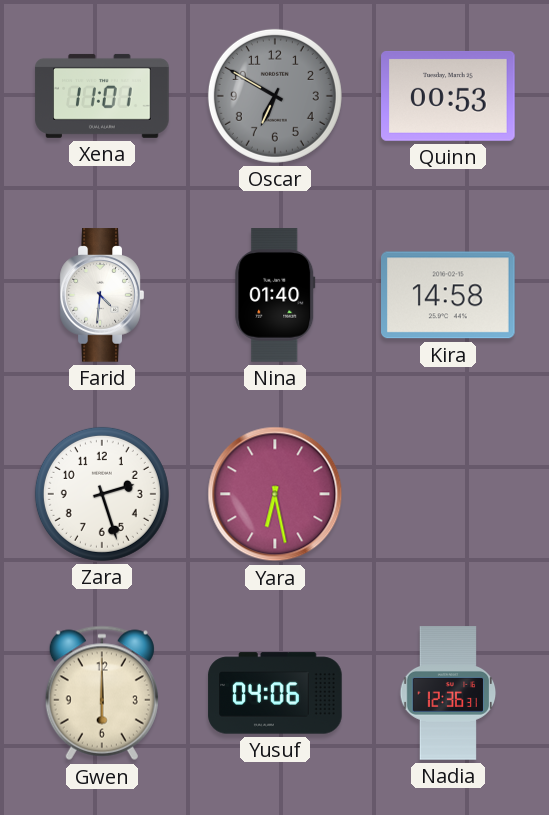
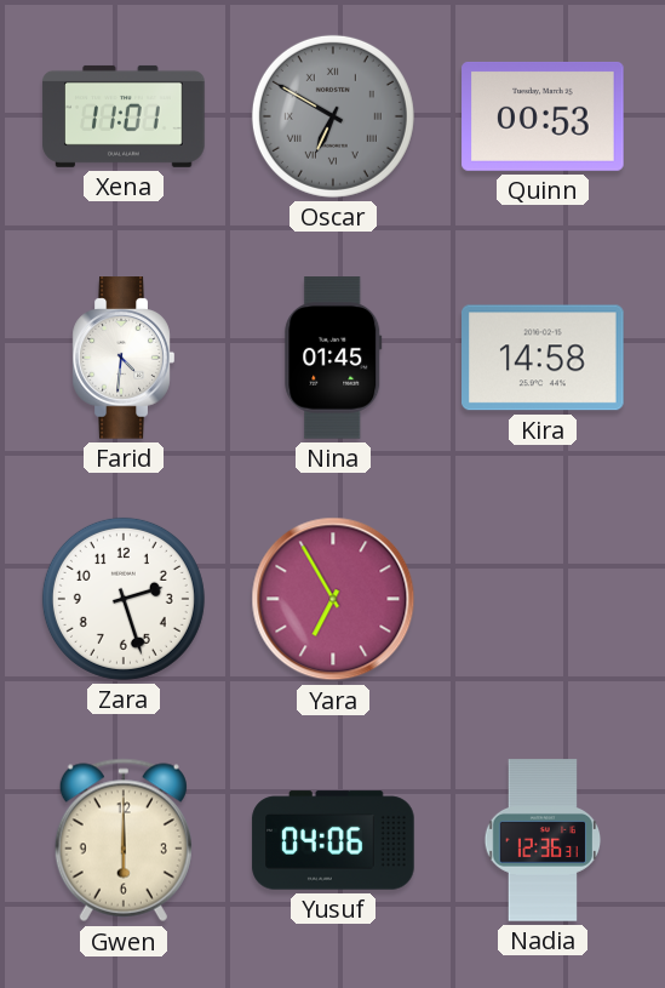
Oscar numerals: Arabic -> Roman
Nina: 01:40 -> 01:45
Yara: 6:28 -> 6:55
